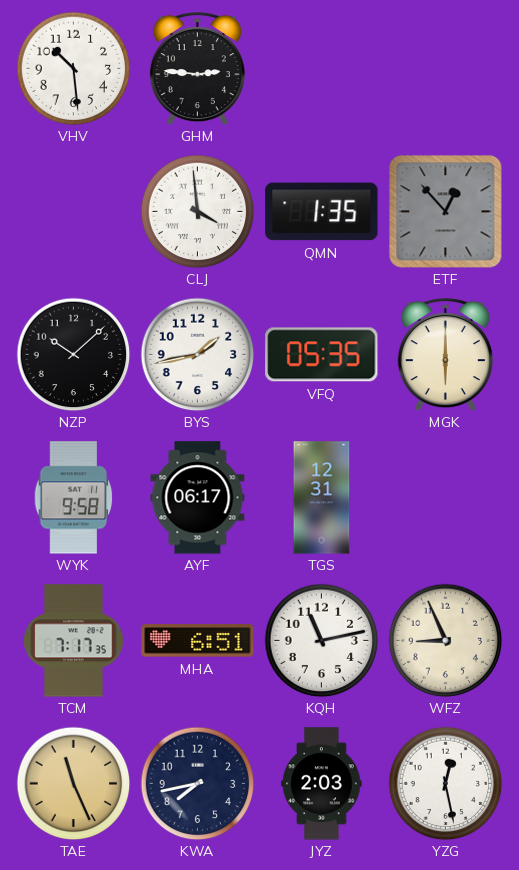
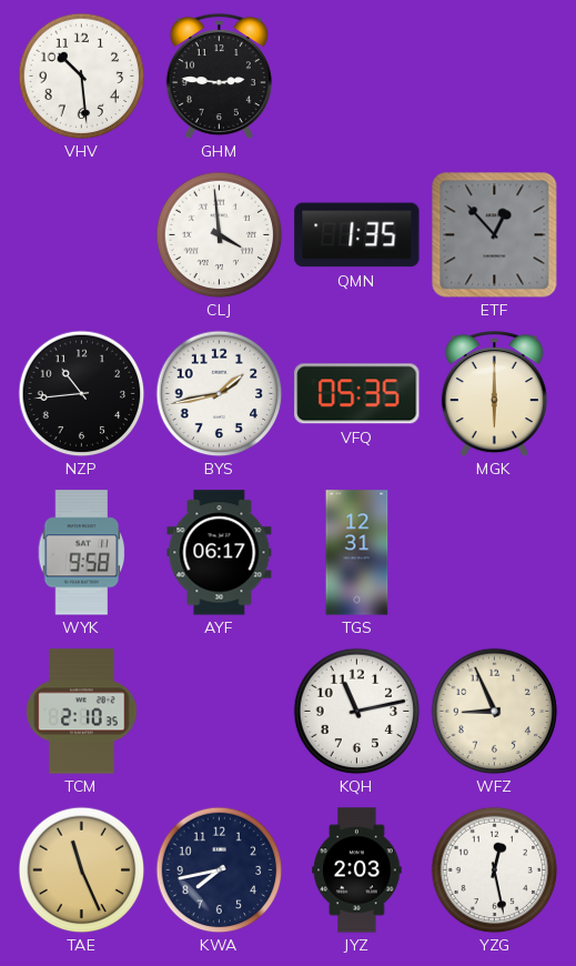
NZP: 10:08 -> 10:44
TCM: 7:17 -> 2:10
MHA: 6:51 -> none
